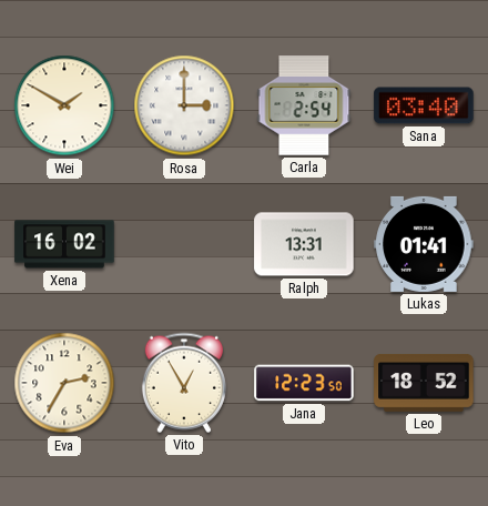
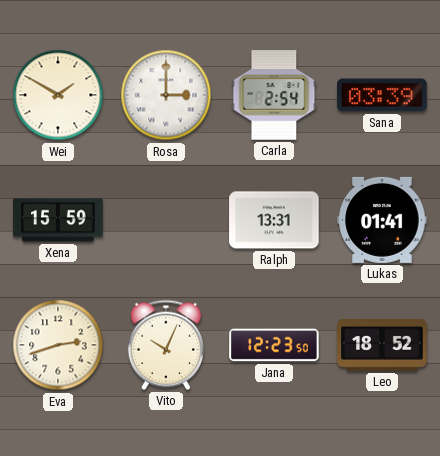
Sana: 03:40 -> 03:39
Xena: 16:02 -> 15:59
Eva: 2:35 -> 2:42
Vito: 12:55 -> 10:04
